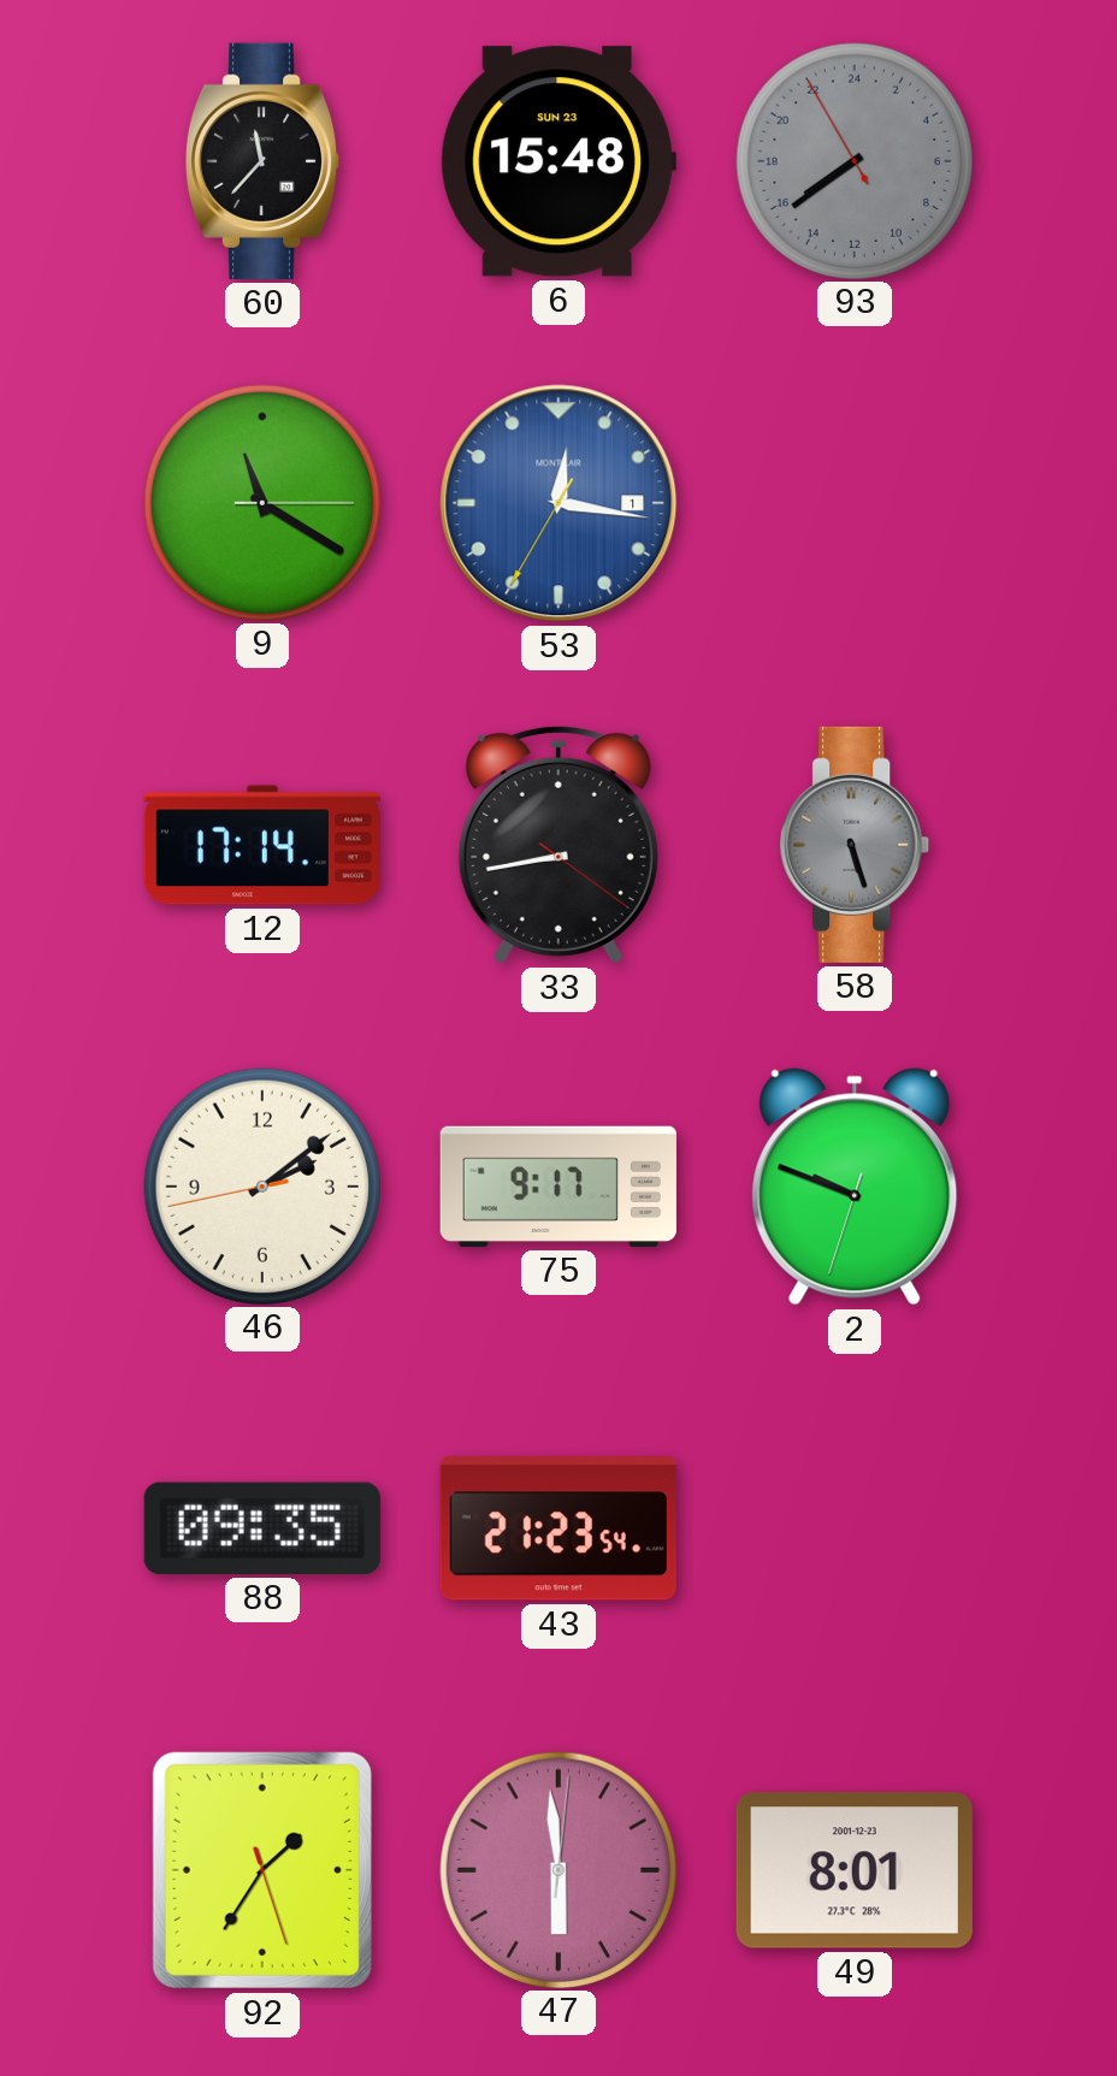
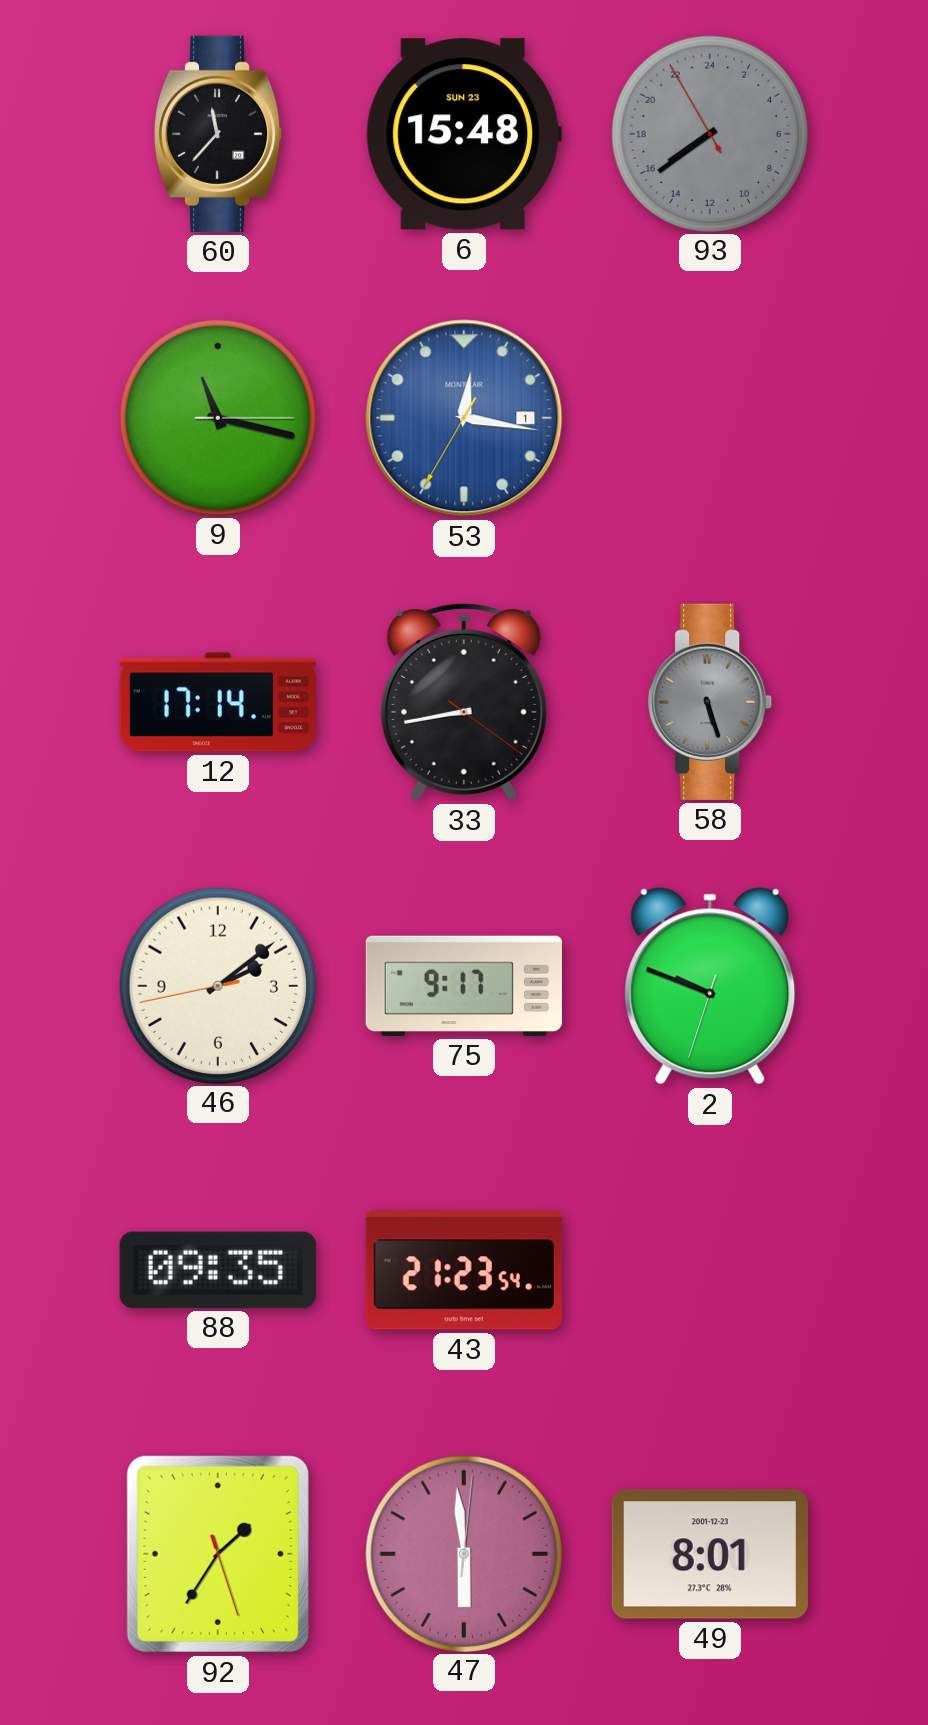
9: 11:20 -> 11:17
